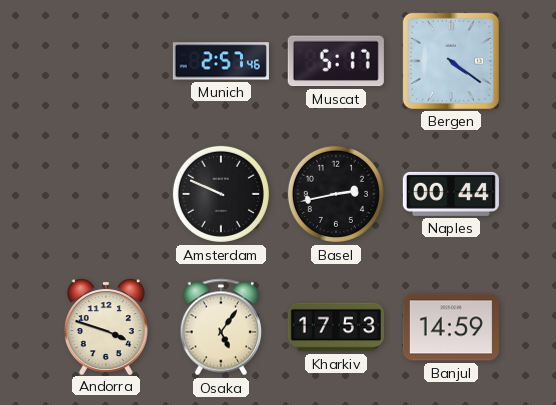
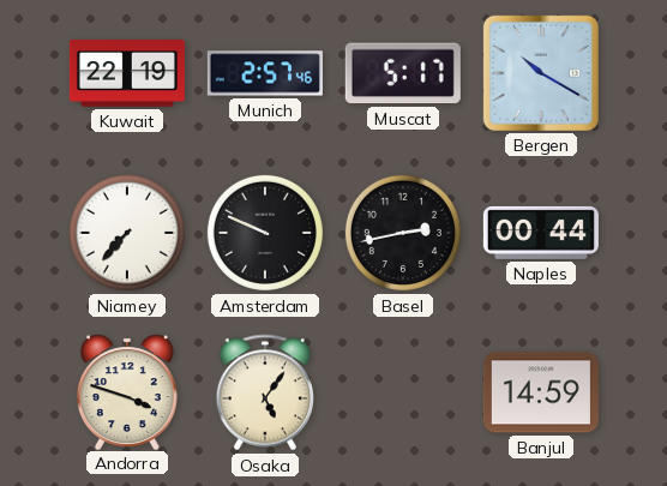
Kuwait: none -> 22:19
Bergen: 4:21 -> 10:20
Niamey: none -> 7:37
Kharkiv: 17:53 -> none
